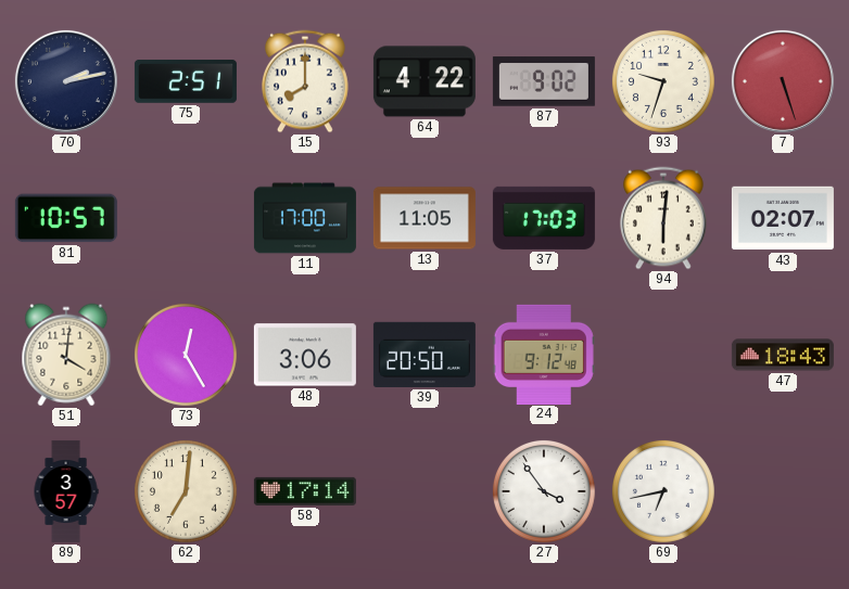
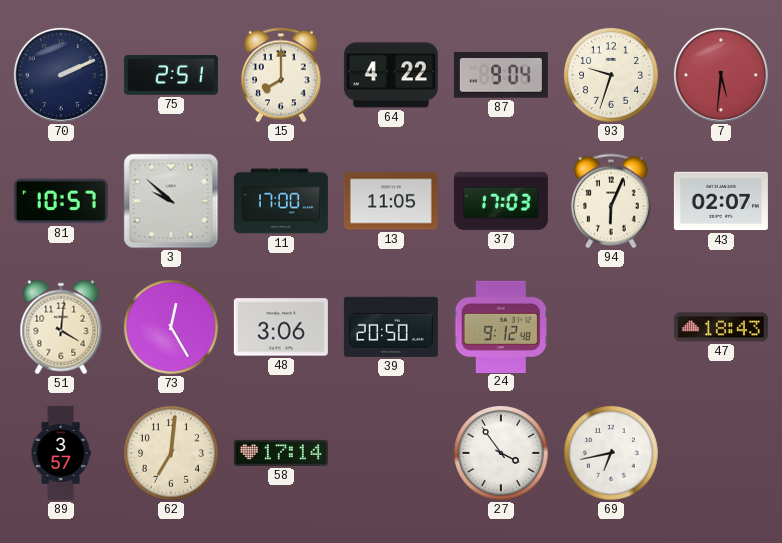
70: 2:13 -> 2:11
87: 9:02 -> 9:04
7: 5:27 -> 5:31
3: none -> 9:52
94: 6:01 -> 6:04
